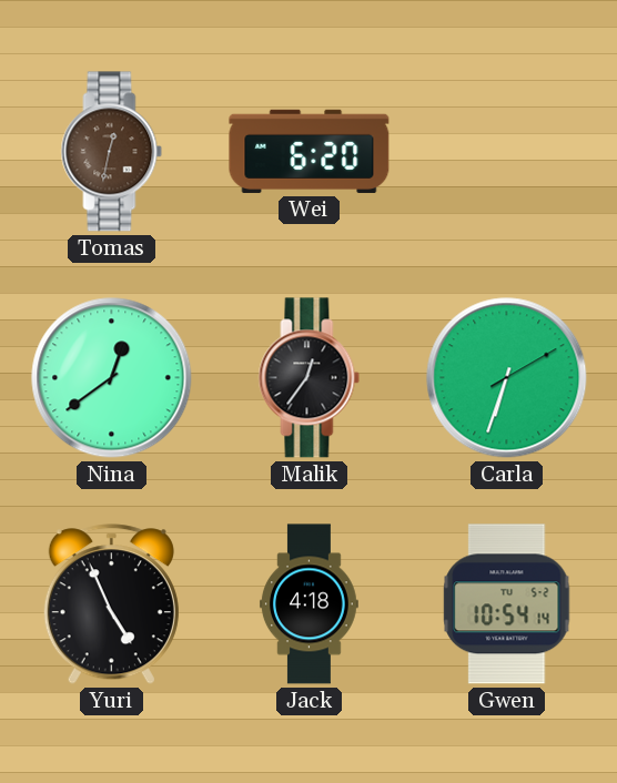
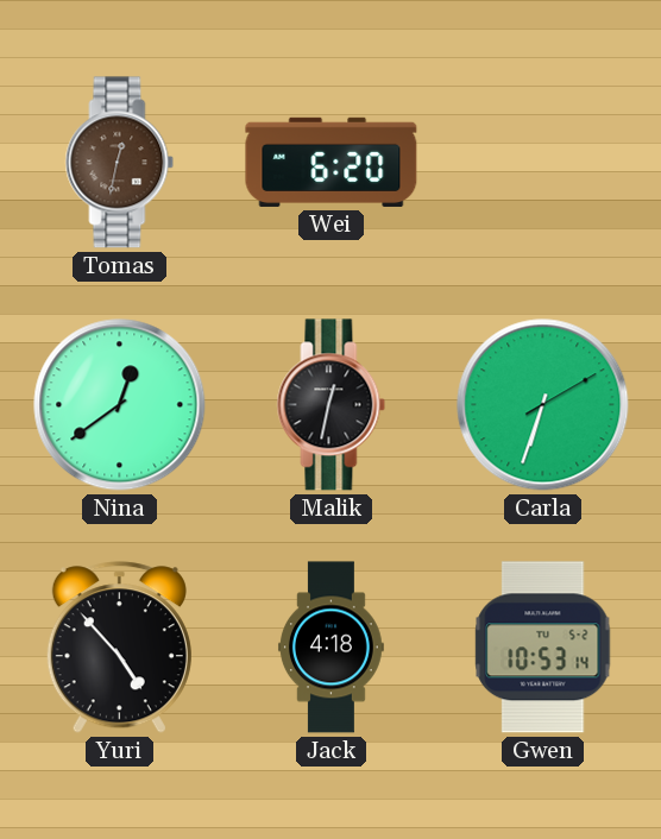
Malik: 12:36 -> 12:32
Yuri: 4:56 -> 4:53
Gwen: 10:54 -> 10:53
